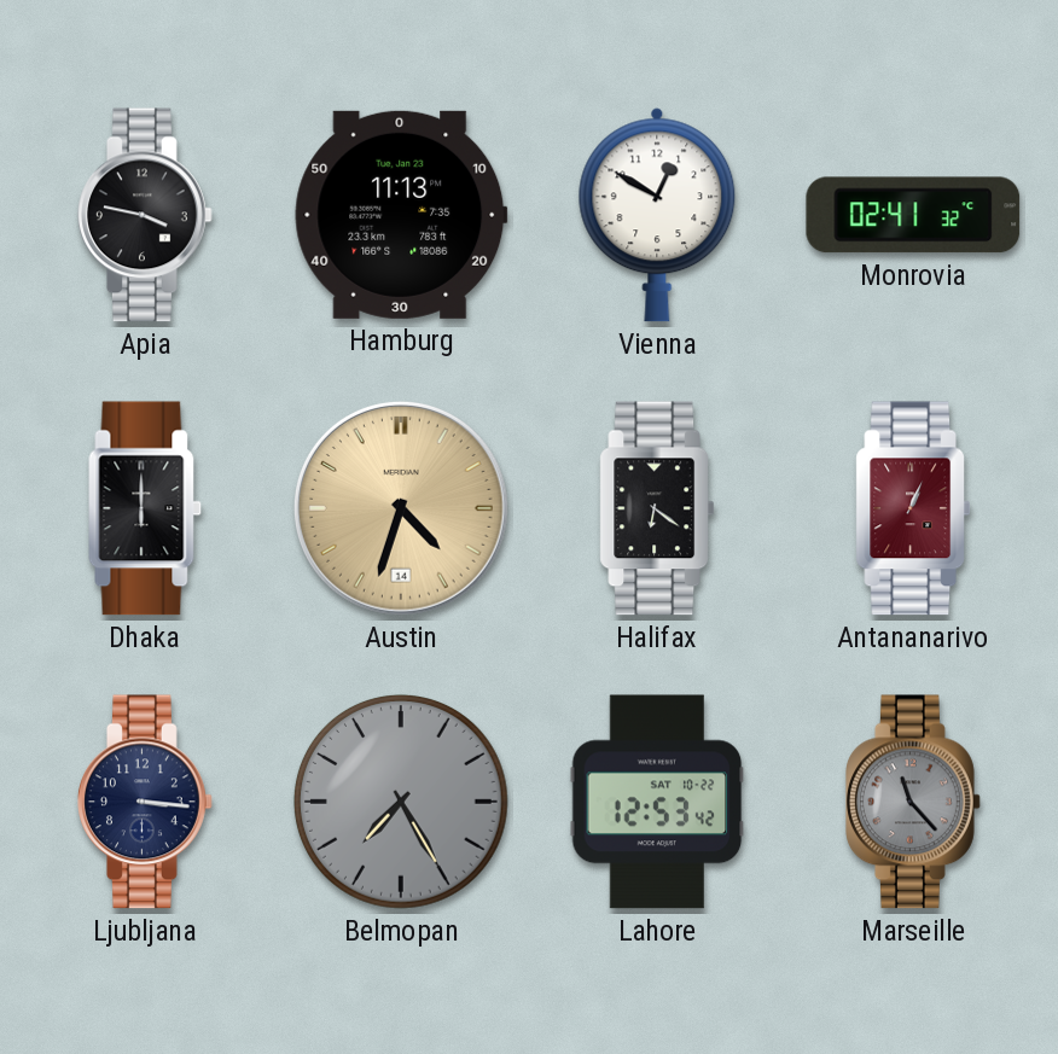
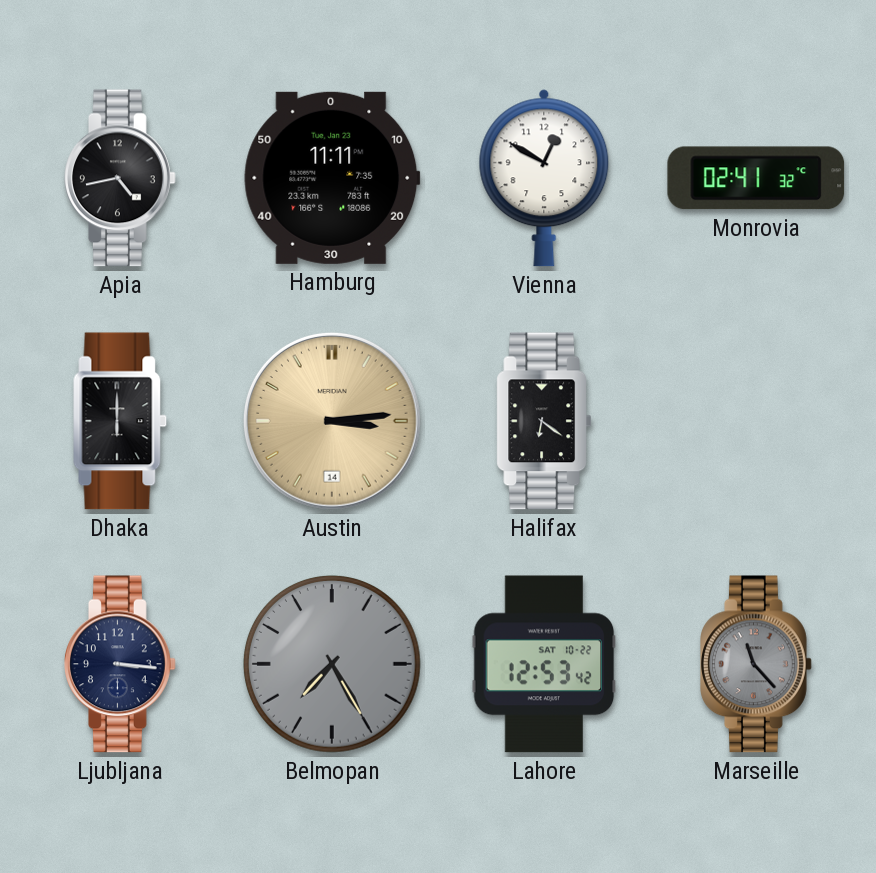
Apia: 3:47 -> 4:43
Hamburg: 11:13 -> 11:11
Austin: 4:33 -> 3:14
Antananarivo: 1:04 -> none
